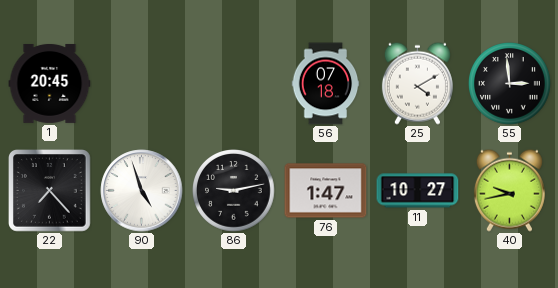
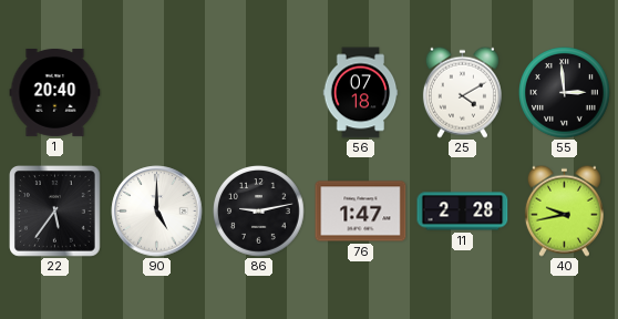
1: 20:45 -> 20:40
22: 7:23 -> 5:36
90: 4:57 -> 5:00
11: 10:27 -> 2:28
